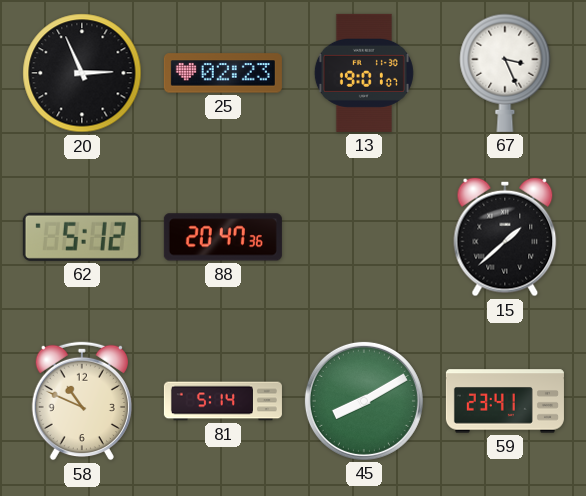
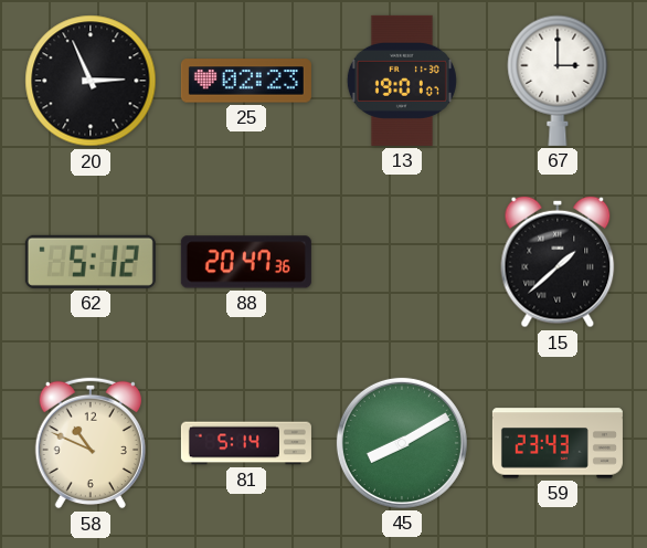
67: 3:26 -> 3:00
59: 23:41 -> 23:43
